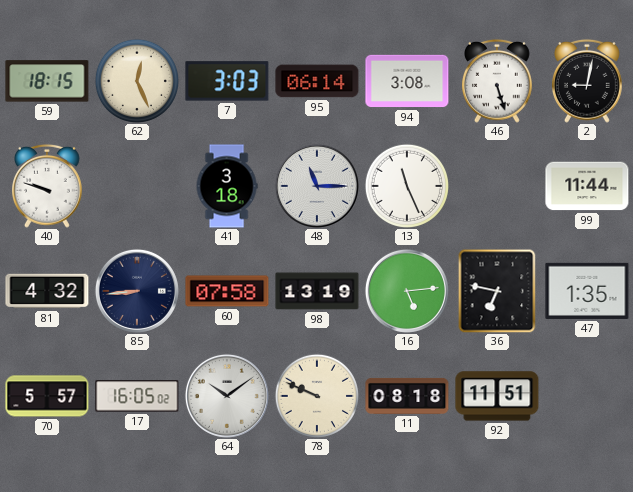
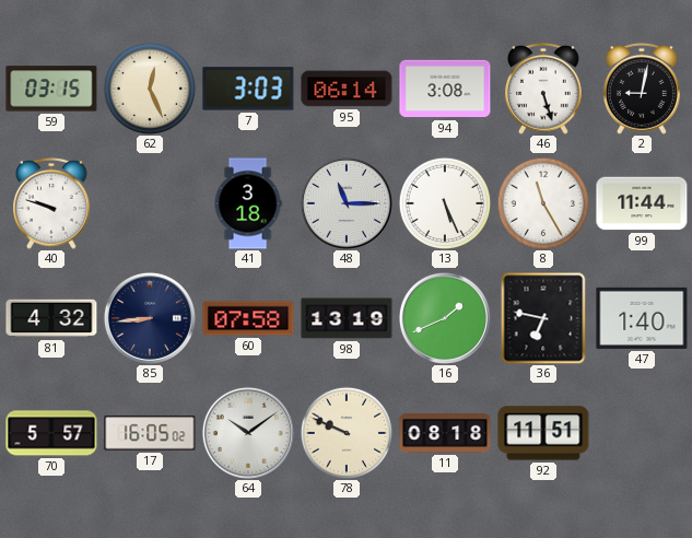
59: 18:15 -> 03:15
13: 11:26 -> 5:26
8: none -> 11:25
16: 5:14 -> 1:41
47: 1:35 -> 1:40
